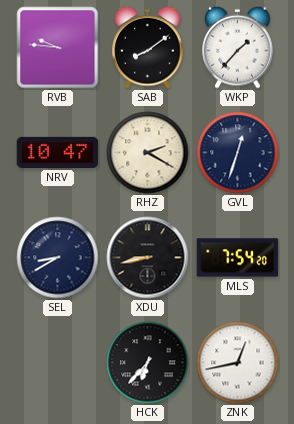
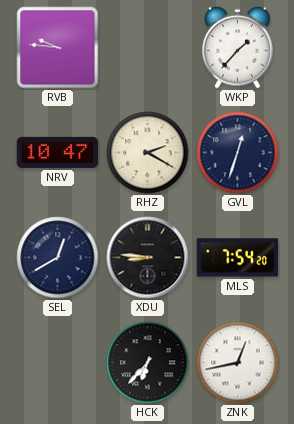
SAB: 8:09 -> none
SEL: 8:40 -> 12:40
XDU: 8:43 -> 8:46
